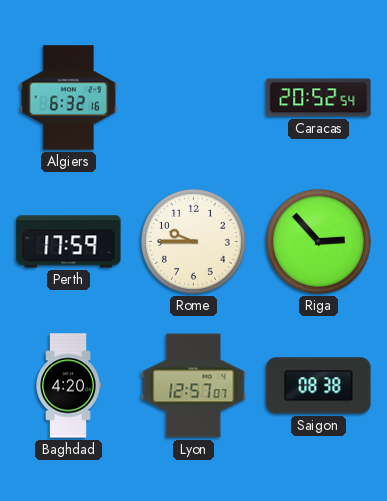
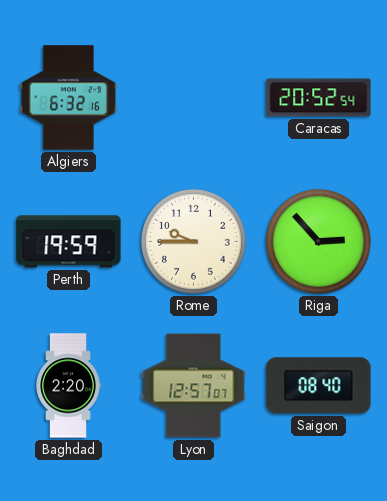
Perth: 17:59 -> 19:59
Baghdad: 4:20 -> 2:20
Saigon: 08:38 -> 08:40
